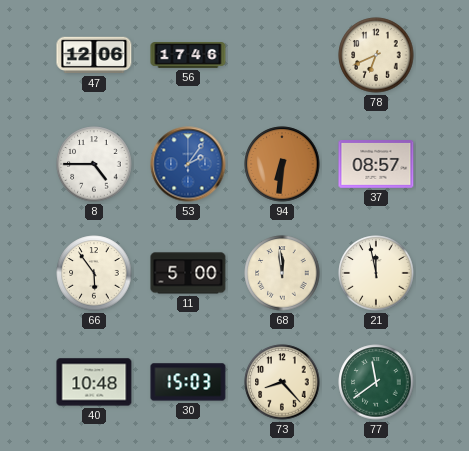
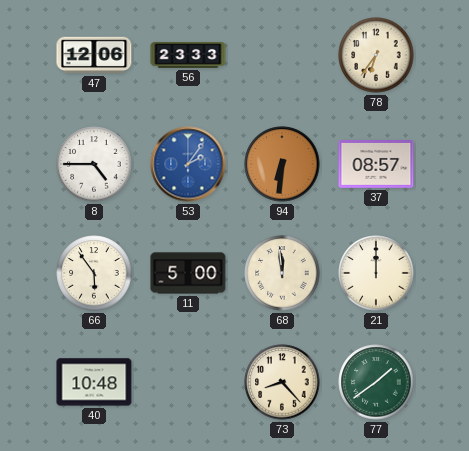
56: 17:46 -> 23:33
78: 6:41 -> 6:36
21: 11:58 -> 12:00
30: 15:03 -> none
77: 11:39 -> 1:39
